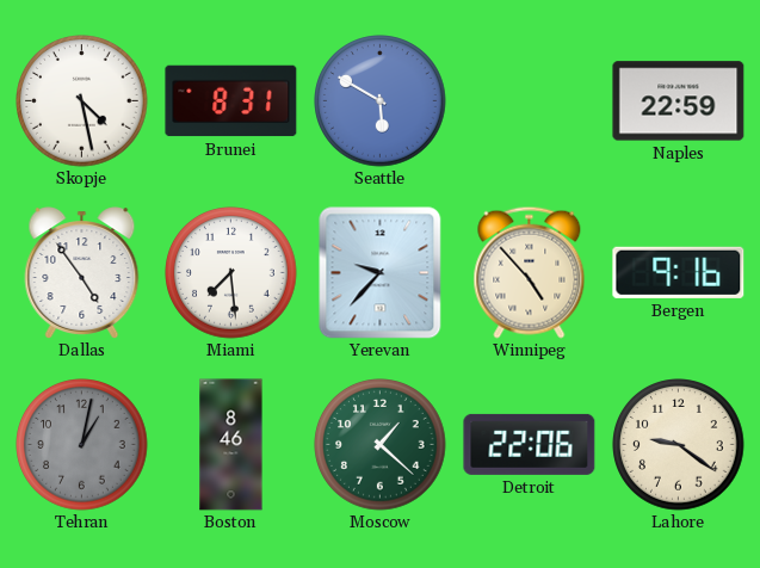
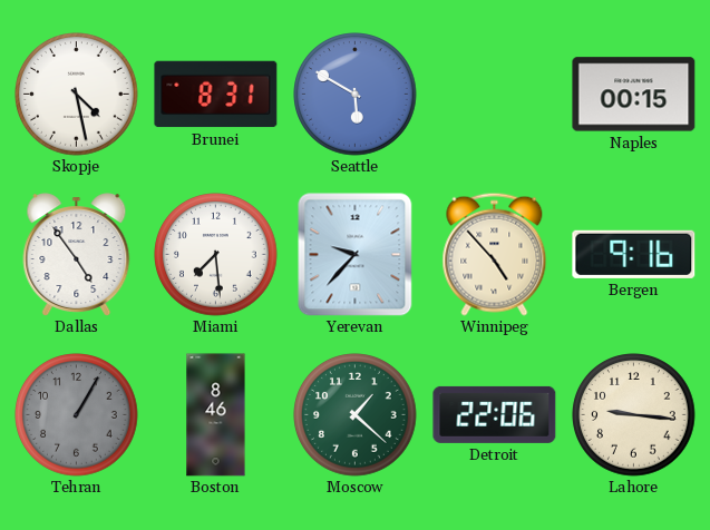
Naples: 22:59 -> 00:15
Tehran: 1:02 -> 1:05
Lahore: 9:21 -> 9:16
